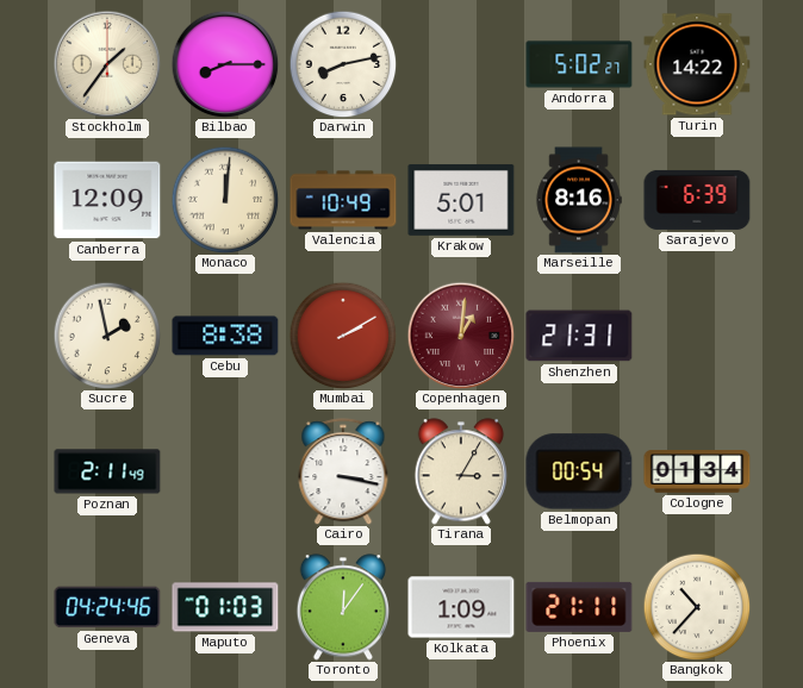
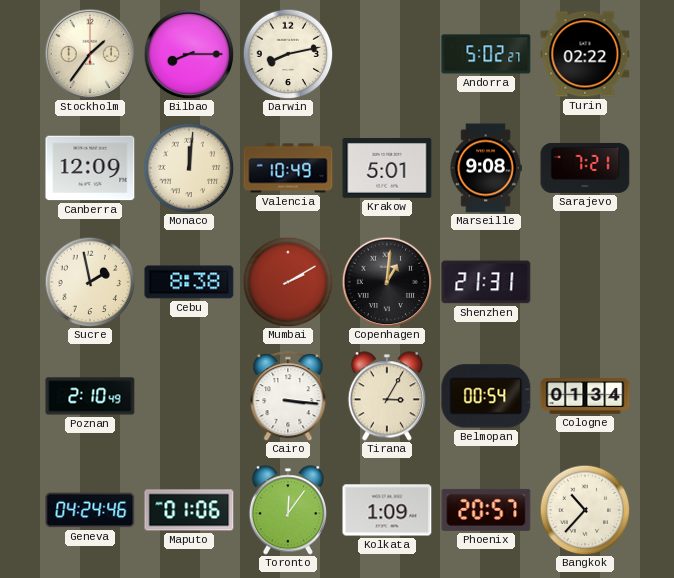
Turin: 14:22 -> 02:22
Marseille: 8:16 -> 9:08
Sarajevo: 6:39 -> 7:21
Copenhagen dial: burgundy -> black
Poznan: 2:11 -> 2:10
Cairo: 3:17 -> 3:16
Maputo: 01:03 -> 01:06
Phoenix: 21:11 -> 20:57
